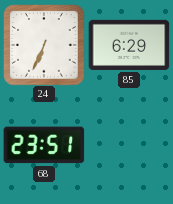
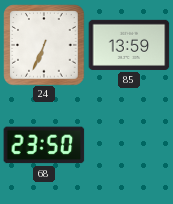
85: 6:29 -> 13:59
68: 23:51 -> 23:50
